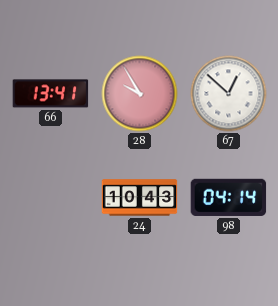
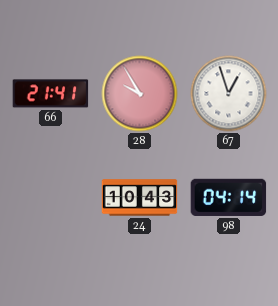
66: 13:41 -> 21:41
67: 12:52 -> 12:57
